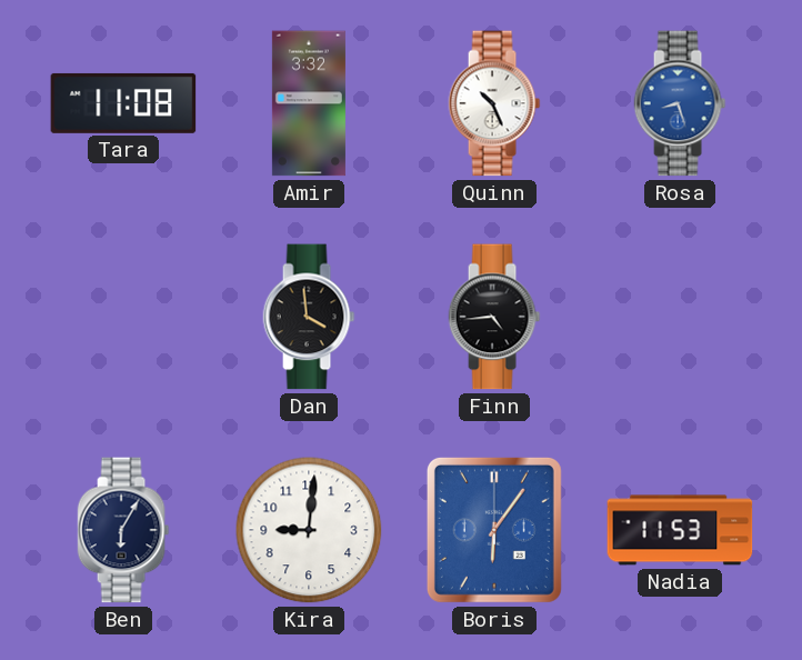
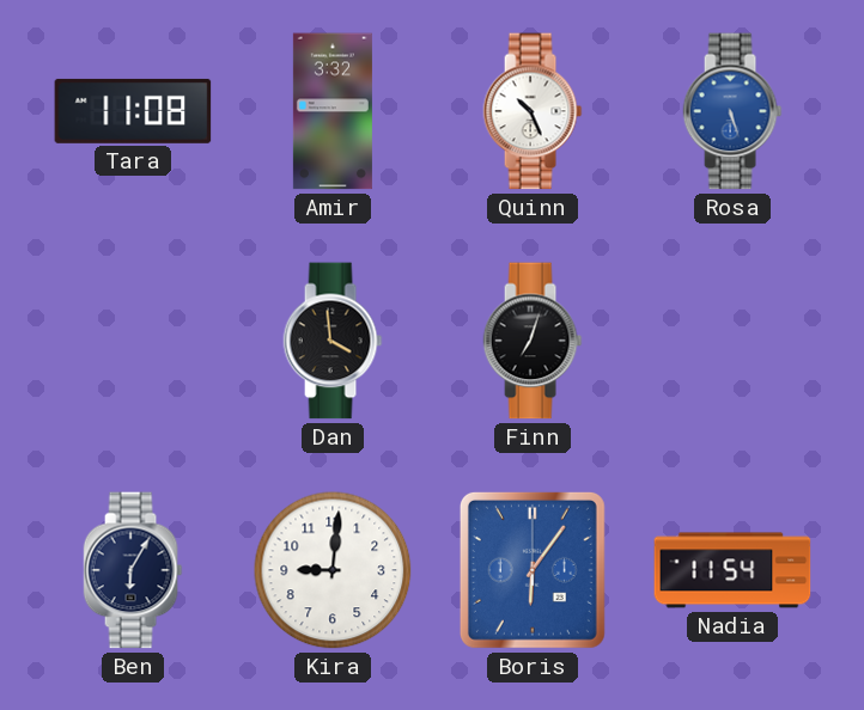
Rosa: 8:27 -> 5:27
Finn: 4:44 -> 7:03
Nadia: 11:53 -> 11:54
